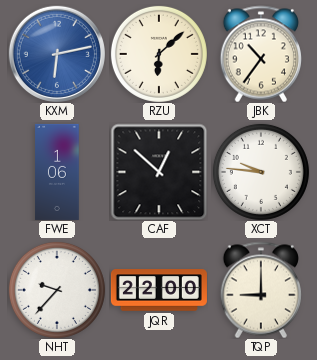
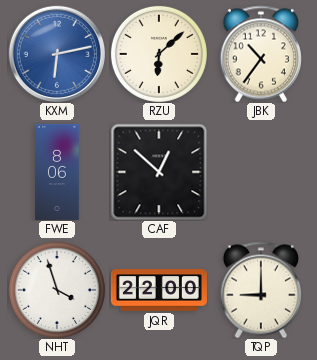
FWE: 1:06 -> 8:06
XCT: 9:46 -> none
NHT: 9:37 -> 3:57
